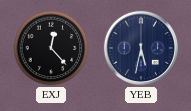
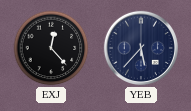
YEB: 5:32 -> 5:37
